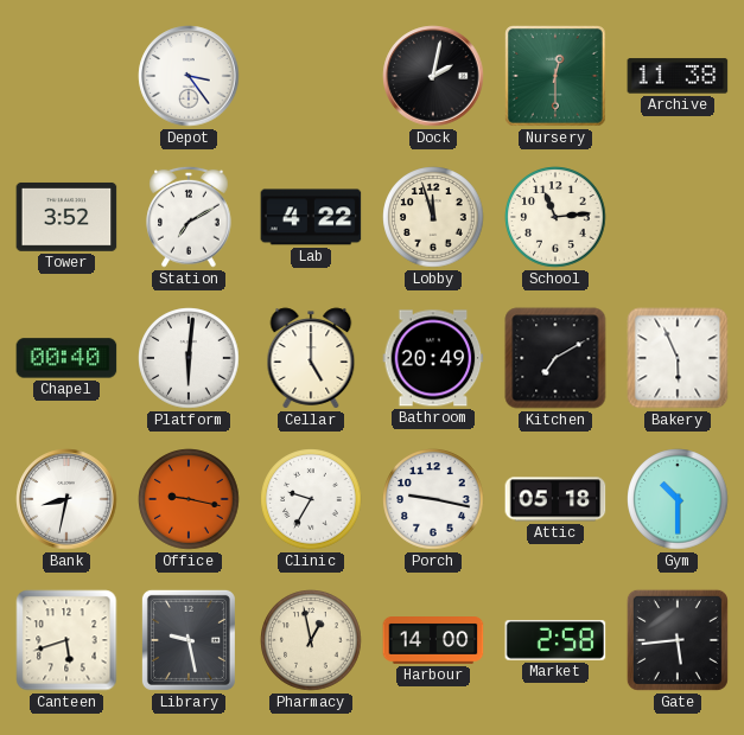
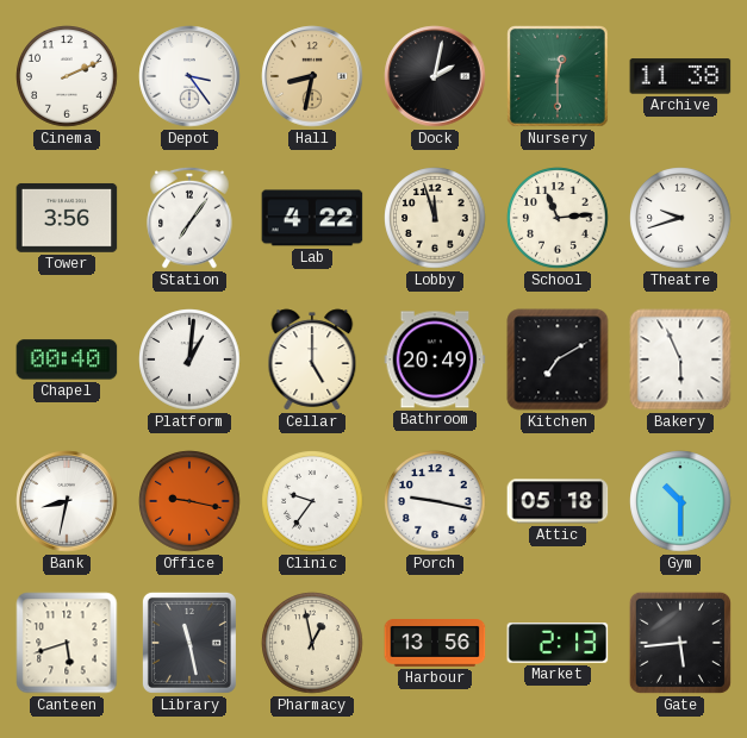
Cinema: none -> 2:11
Hall: none -> 8:32
Tower: 3:52 -> 3:56
Station: 7:10 -> 7:06
Theatre: none -> 9:42
Platform: 6:01 -> 1:01
Clinic: 9:35 -> 9:36
Library: 9:28 -> 11:28
Harbour: 14:00 -> 13:56
Market: 2:58 -> 2:13
